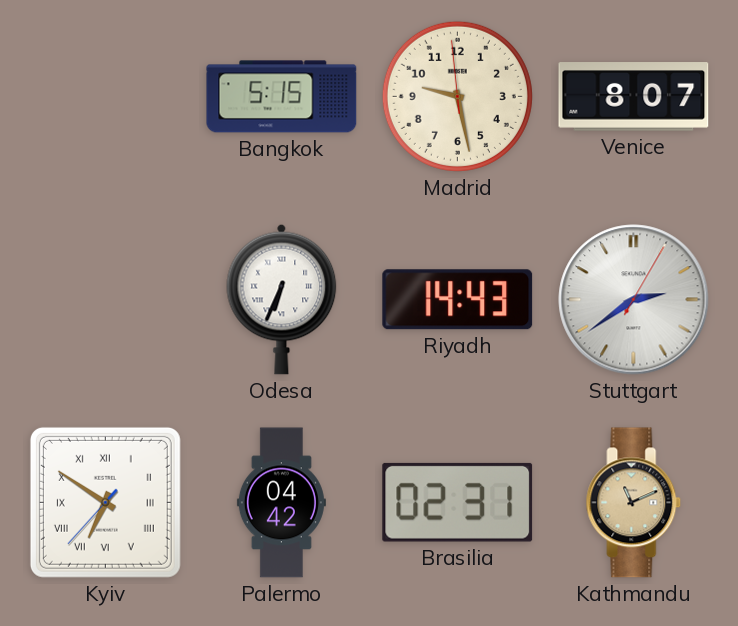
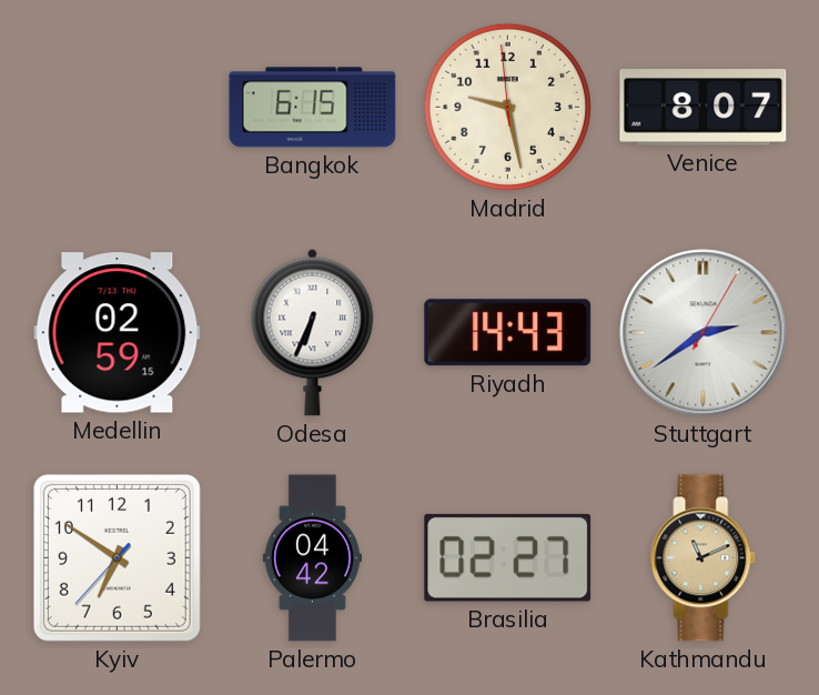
Bangkok: 5:15 -> 6:15
Medellin: none -> 02:59
Kyiv numerals: Roman -> Arabic
Brasilia: 02:31 -> 02:27
